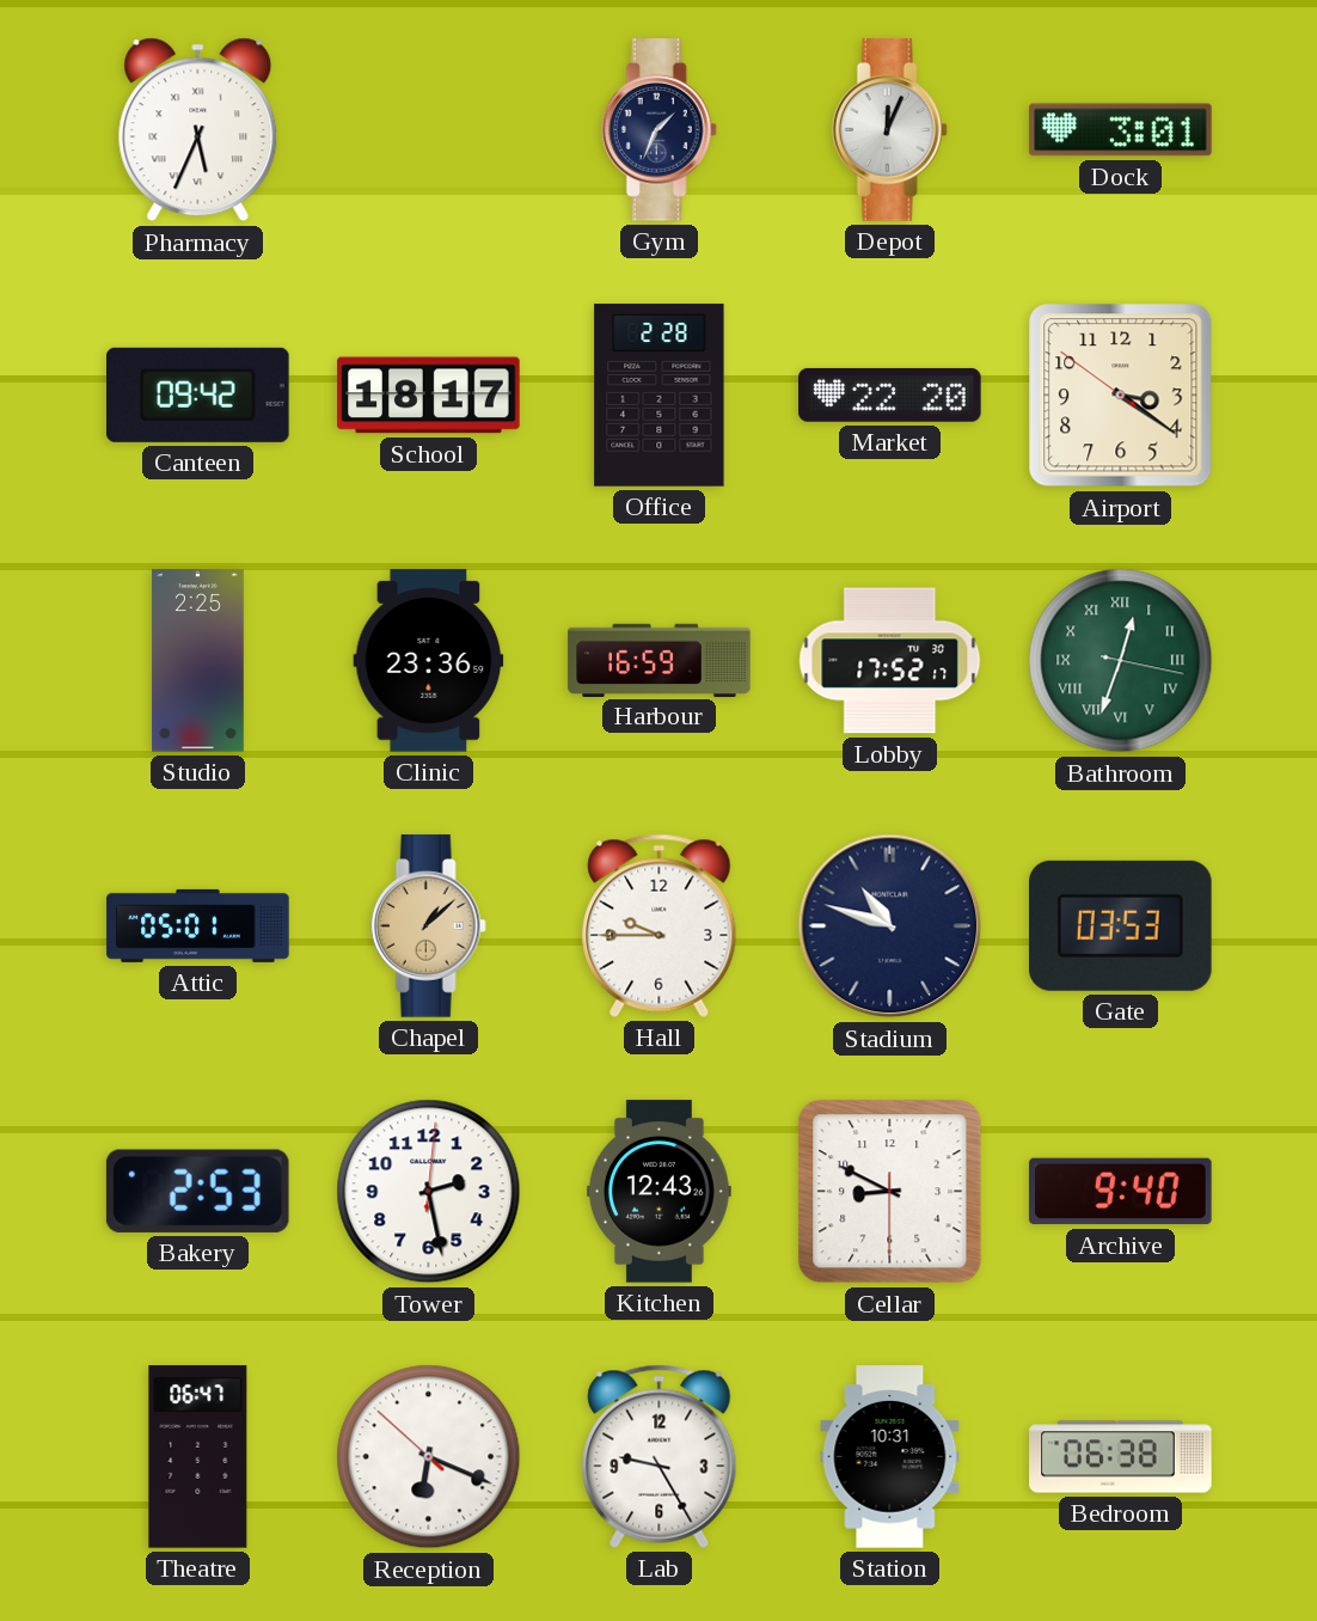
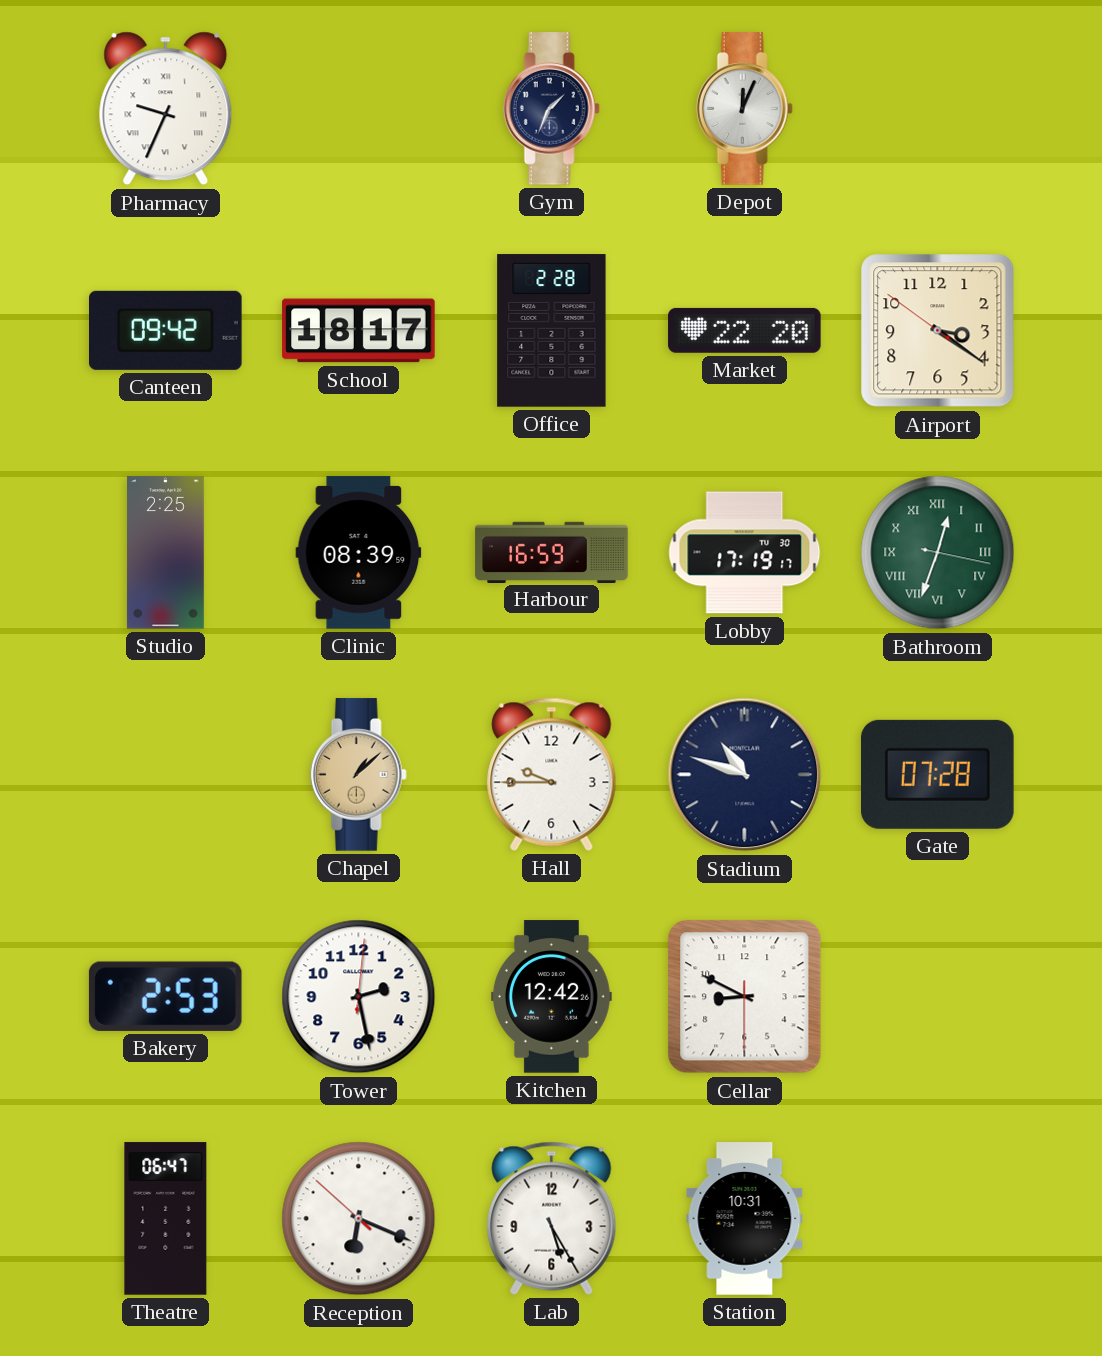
Pharmacy: 5:34 -> 9:34
Dock: 3:01 -> none
Clinic: 23:36 -> 08:39
Lobby: 17:52 -> 17:19
Attic: 05:01 -> none
Gate: 03:53 -> 07:28
Kitchen: 12:43 -> 12:42
Archive: 9:40 -> none
Lab: 9:25 -> 5:25
Bedroom: 06:38 -> none
